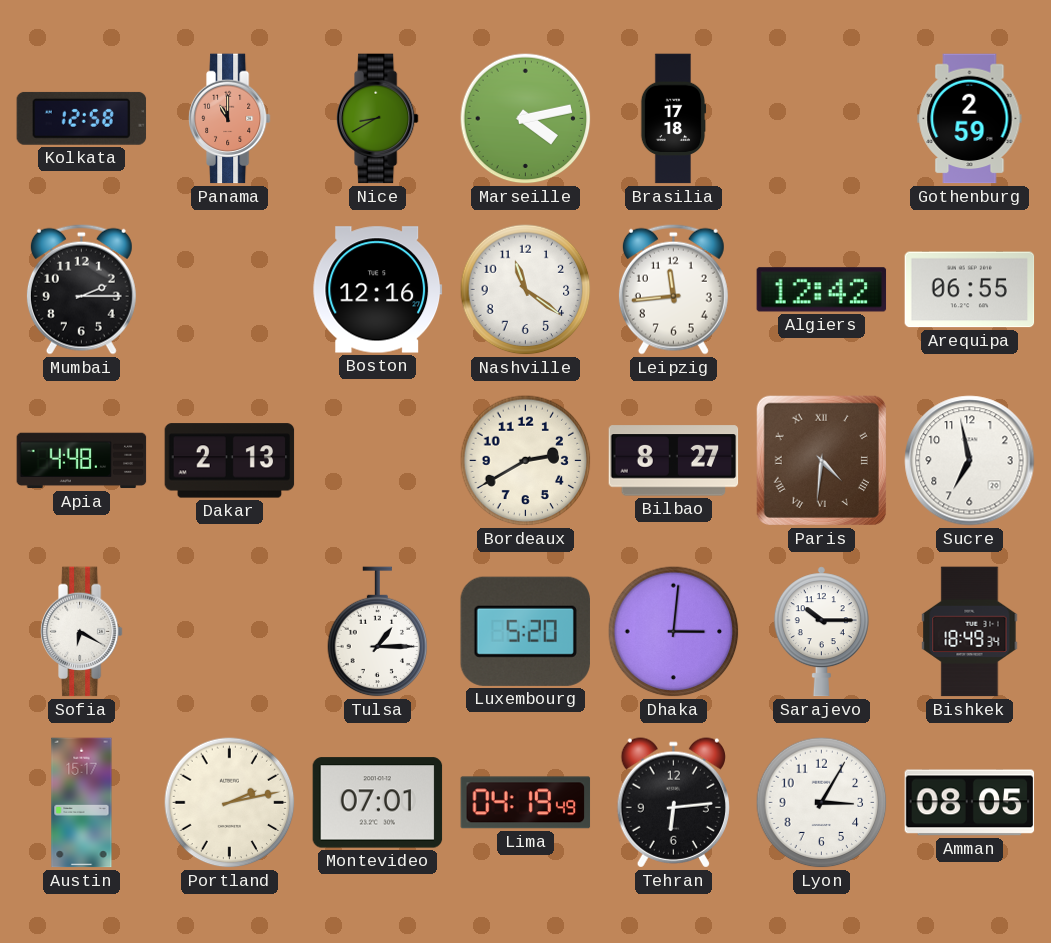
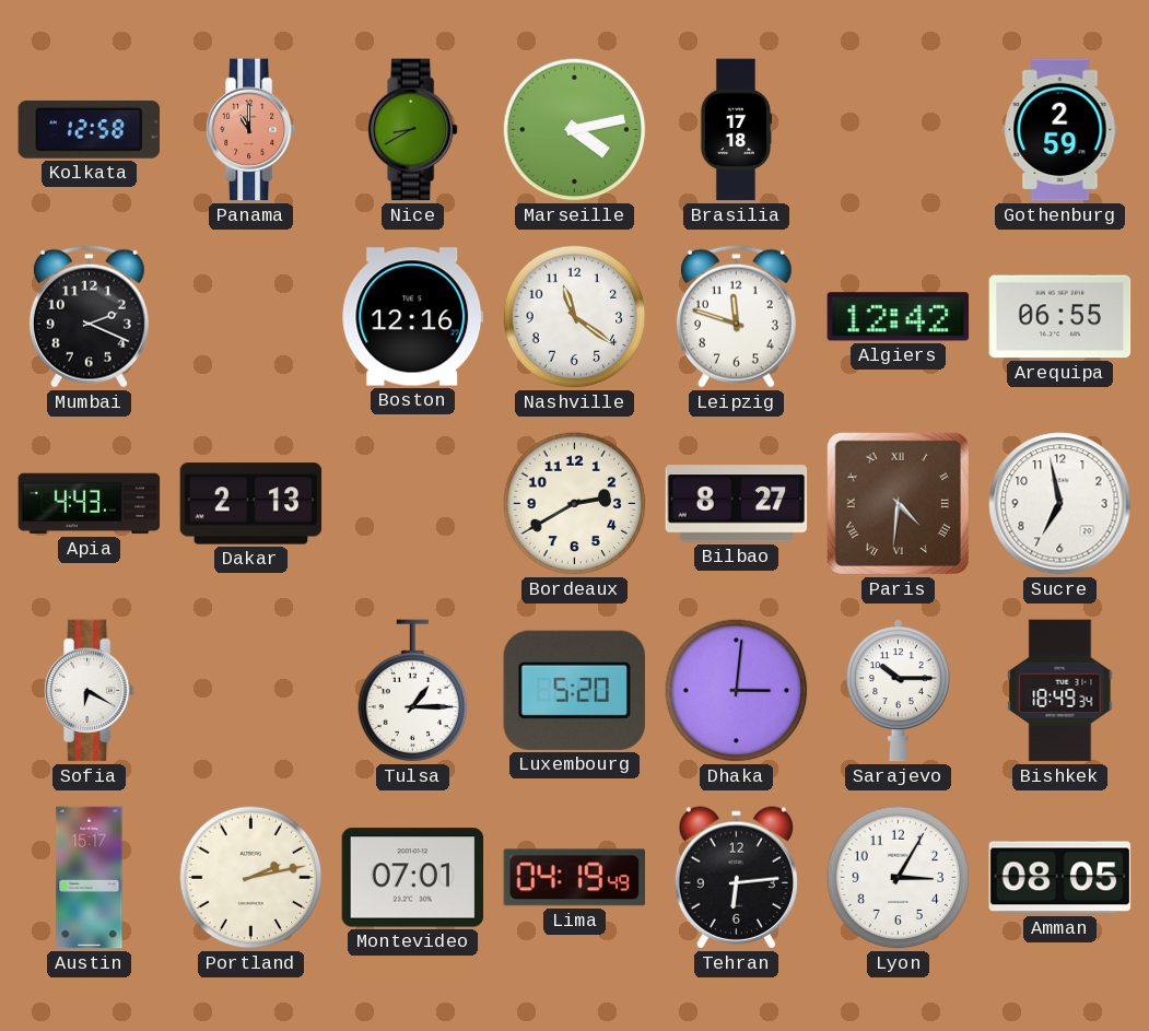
Mumbai: 2:15 -> 2:19
Leipzig: 11:44 -> 11:48
Apia: 4:48 -> 4:43
